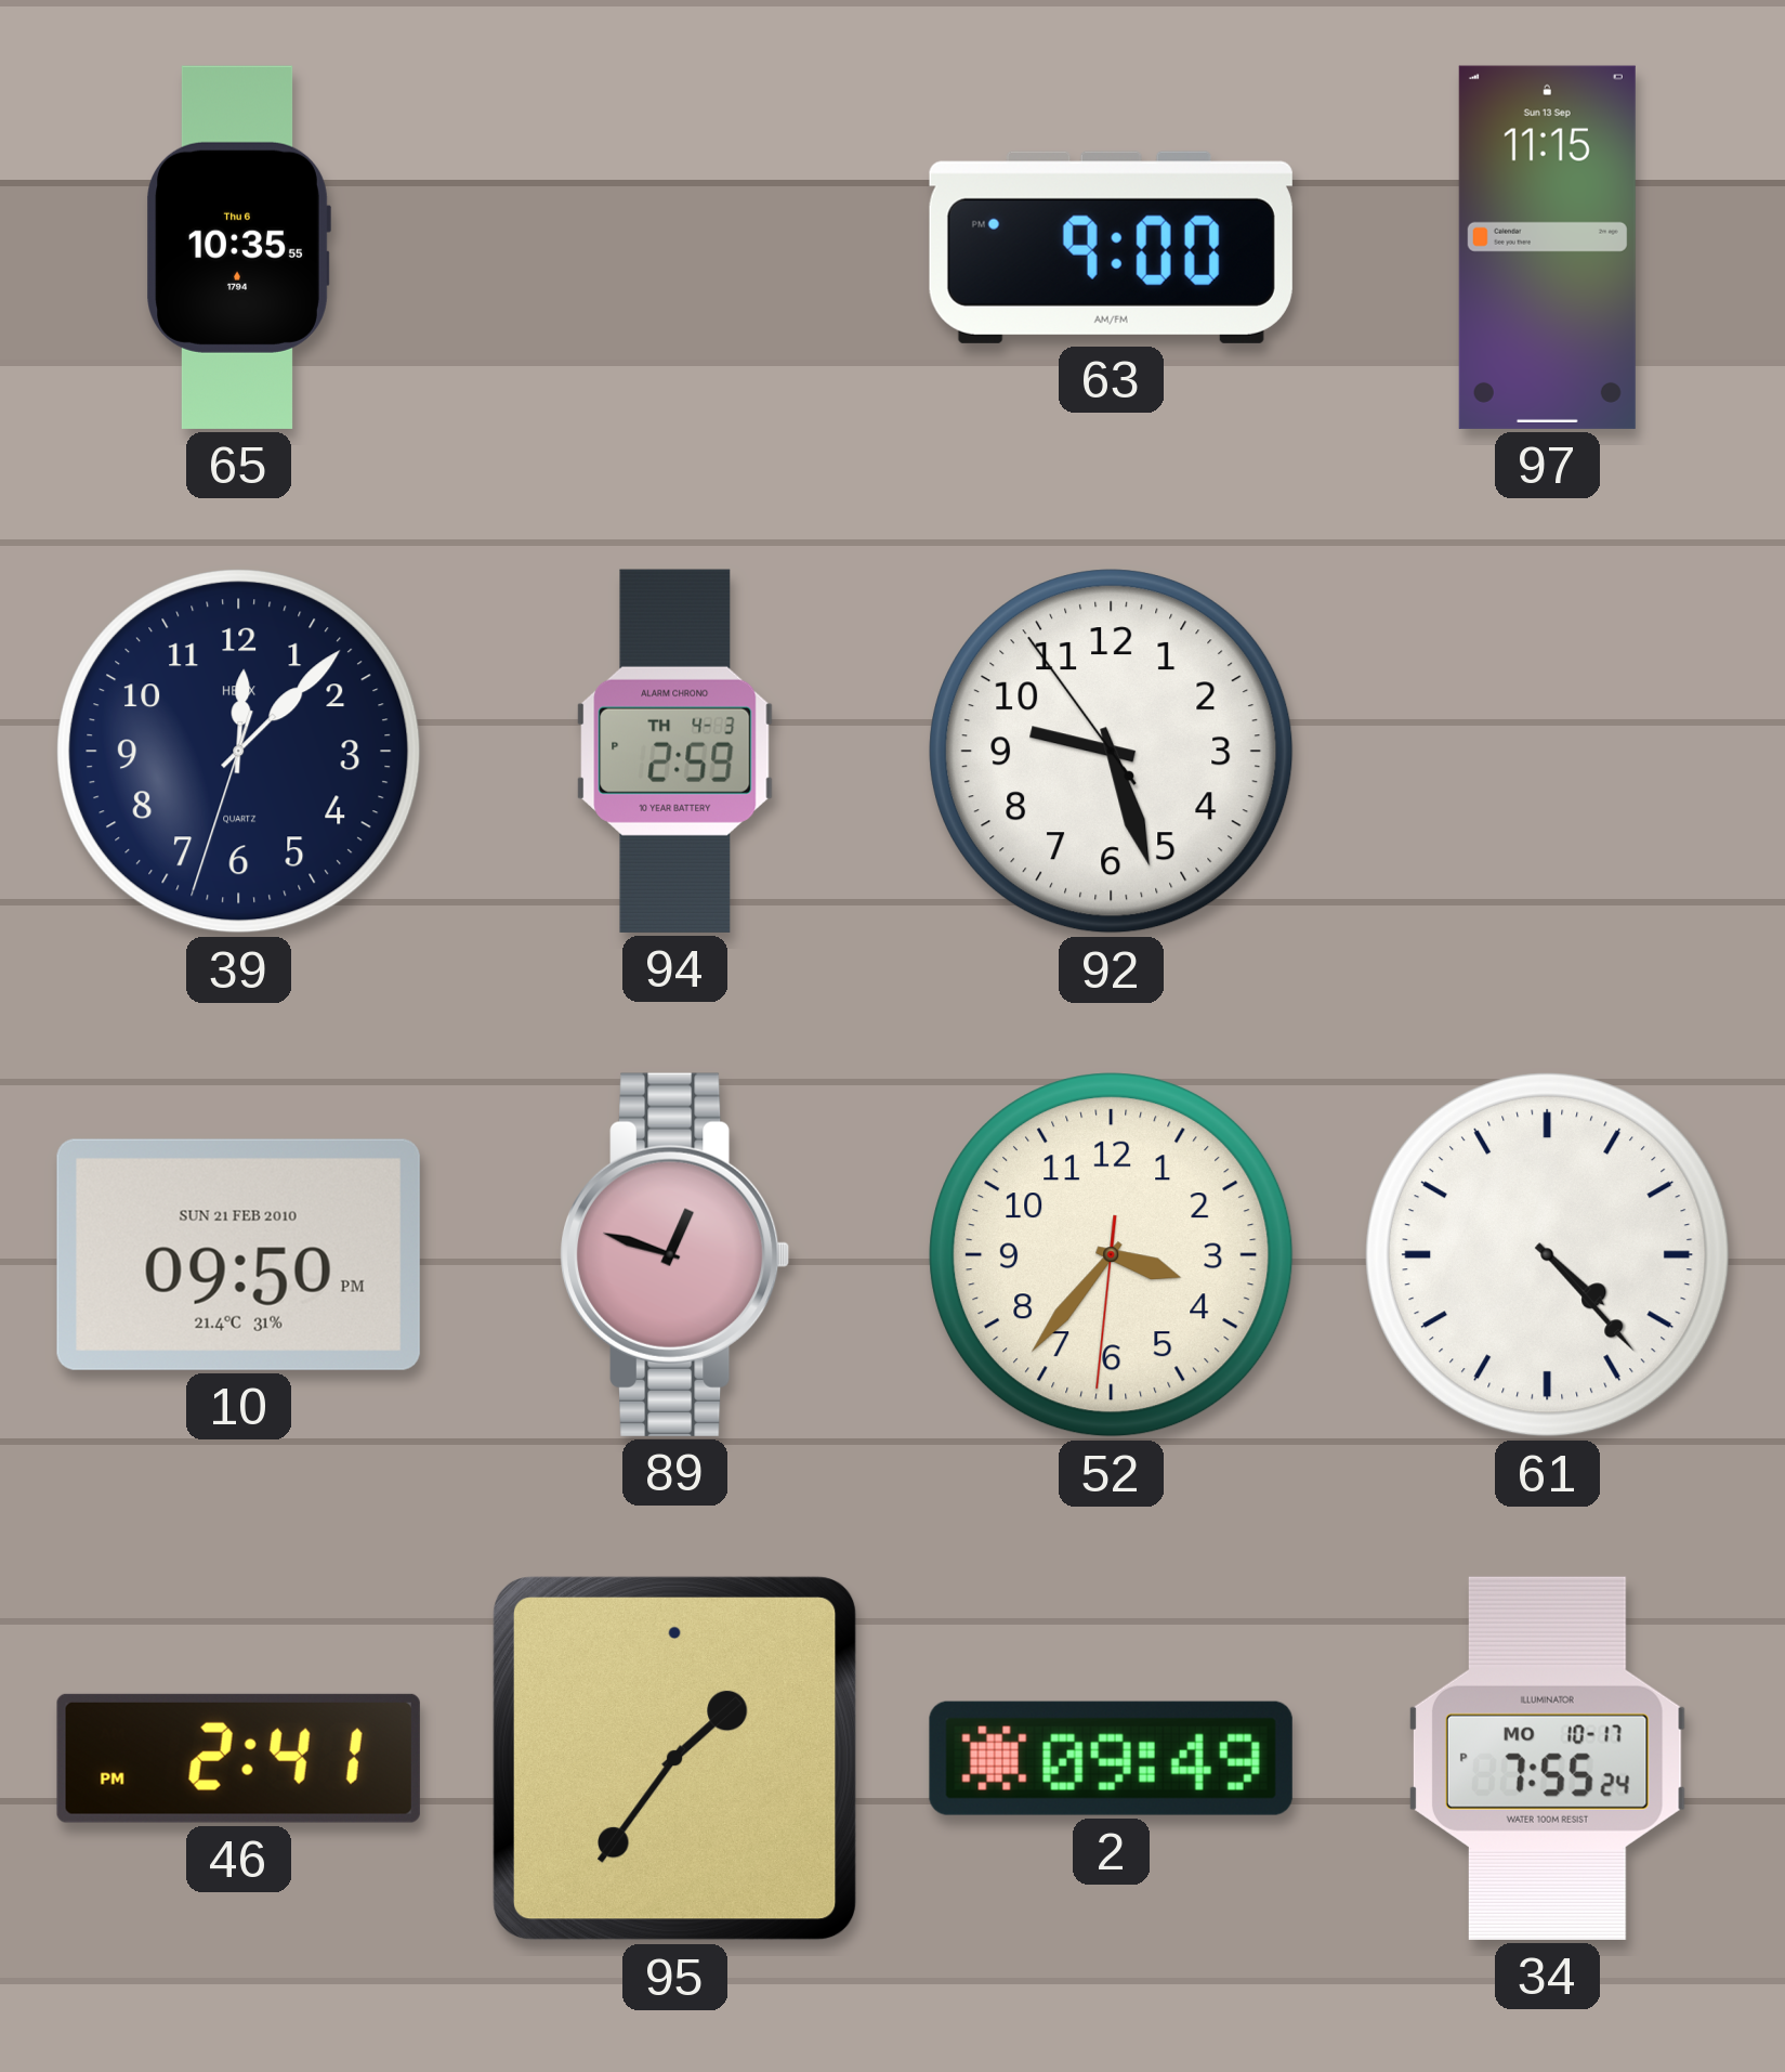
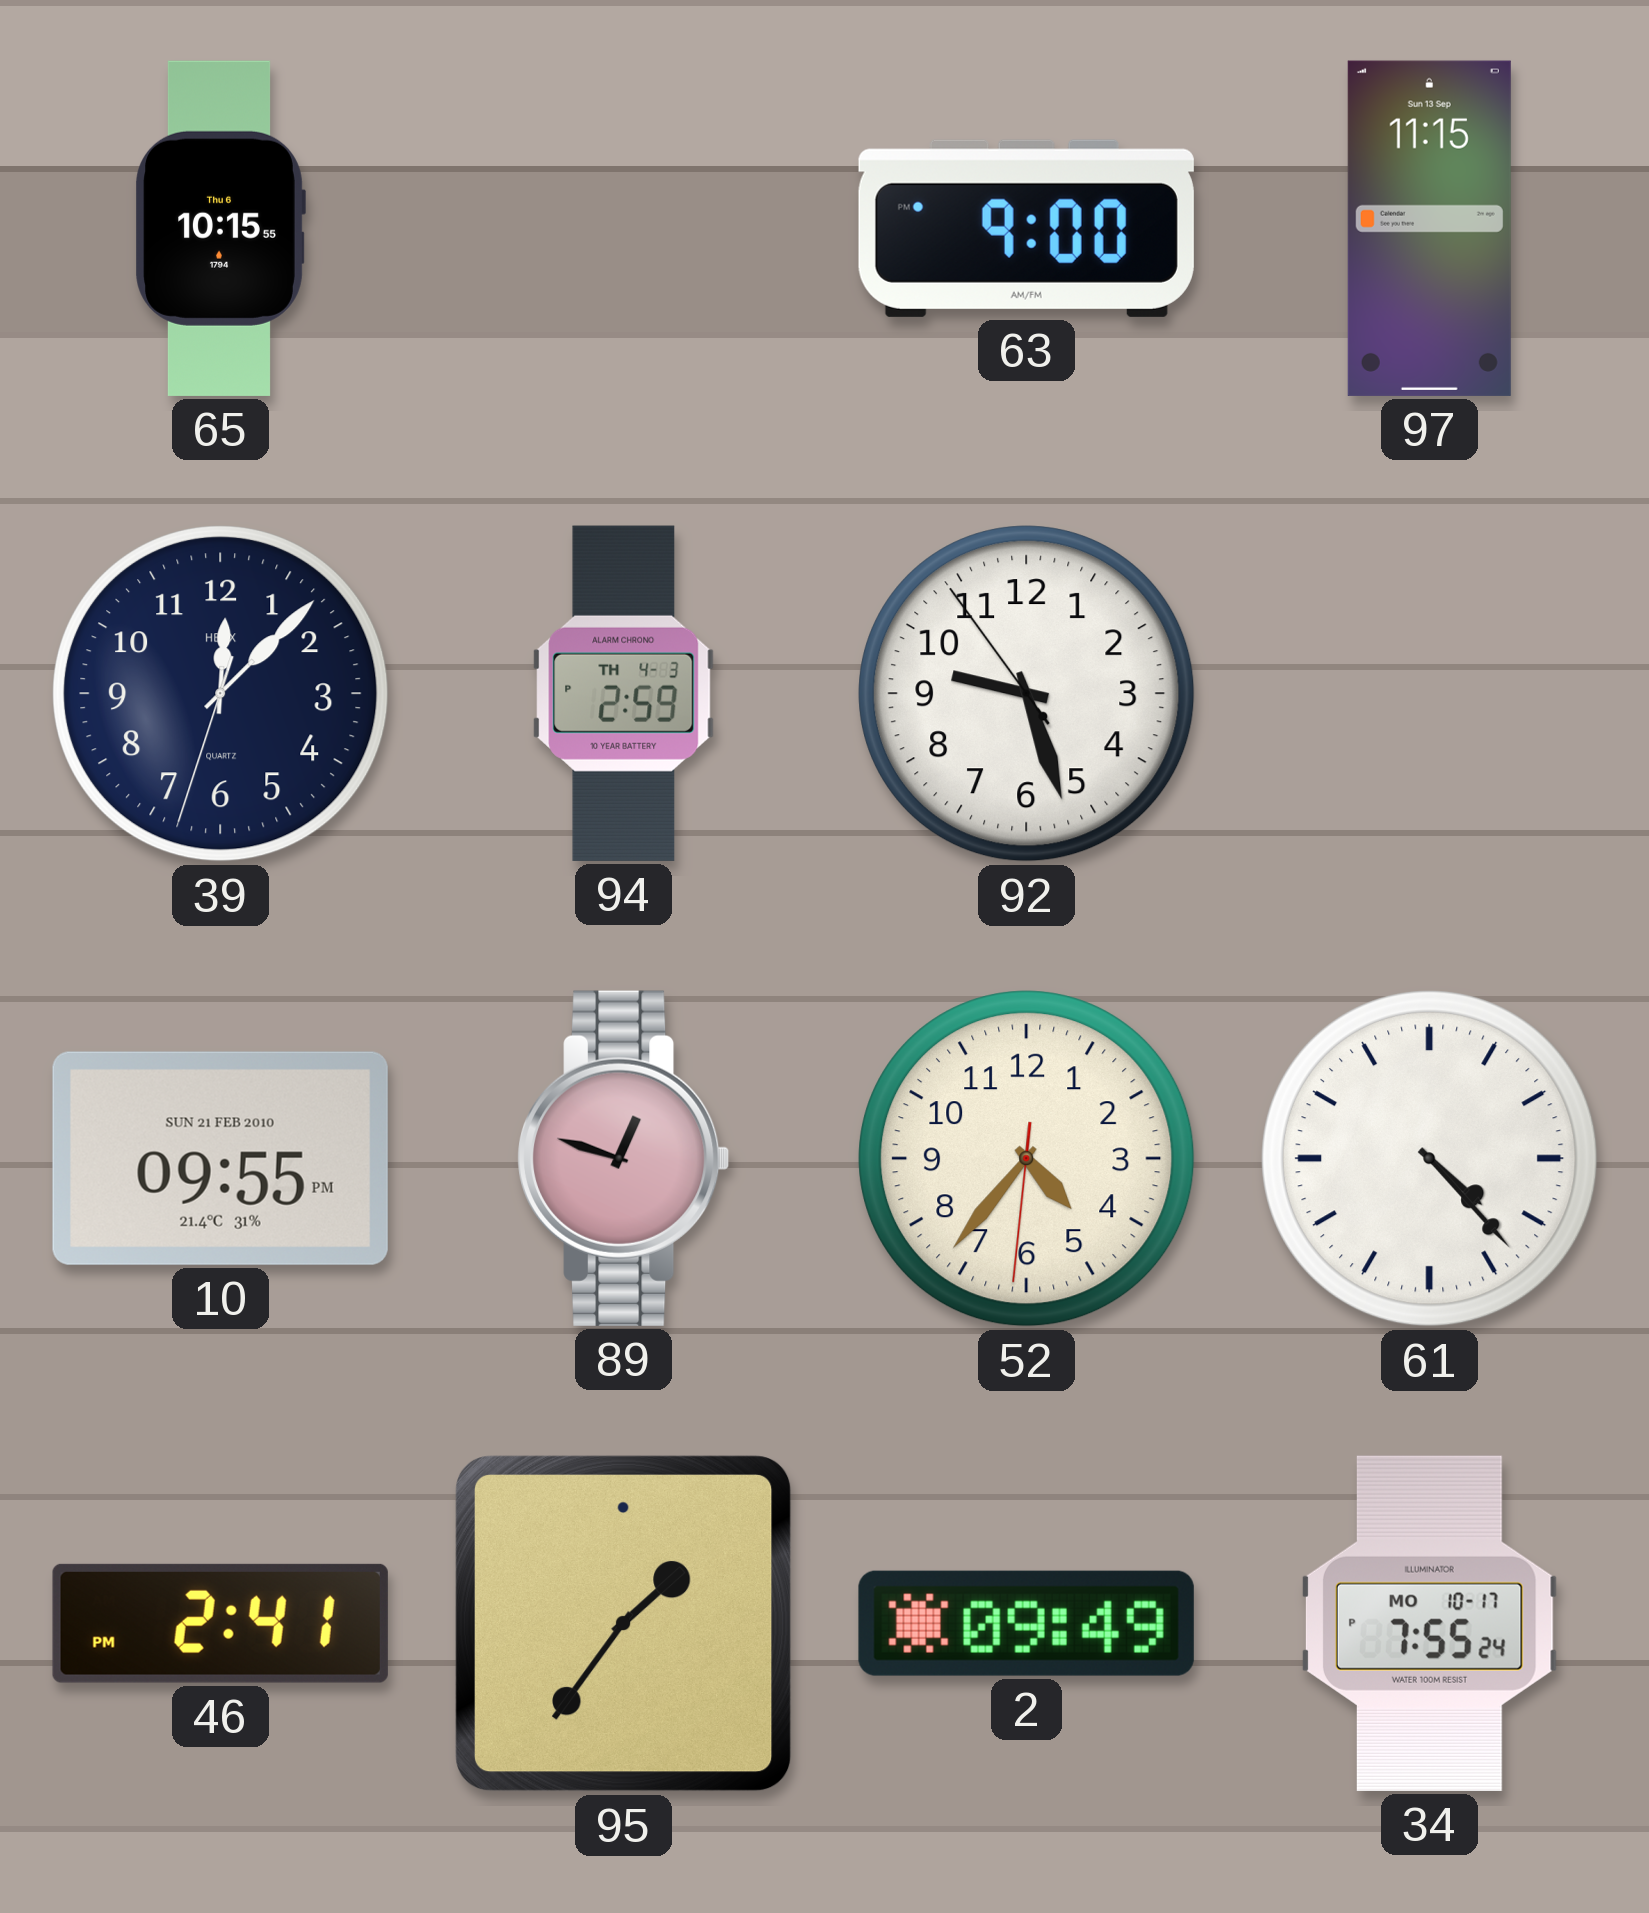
65: 10:35 -> 10:15
10: 09:50 -> 09:55
52: 3:36 -> 4:36
